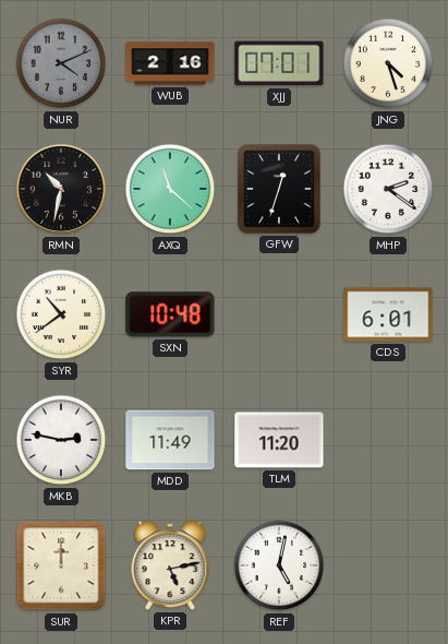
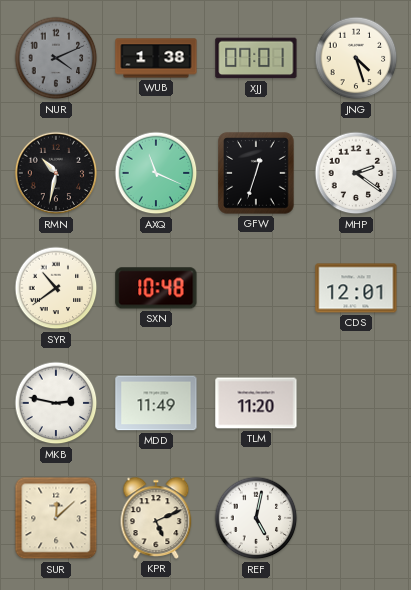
WUB: 2:16 -> 1:38
AXQ: 11:22 -> 11:19
CDS: 6:01 -> 12:01
SUR: 12:00 -> 12:08
KPR: 5:13 -> 5:11
